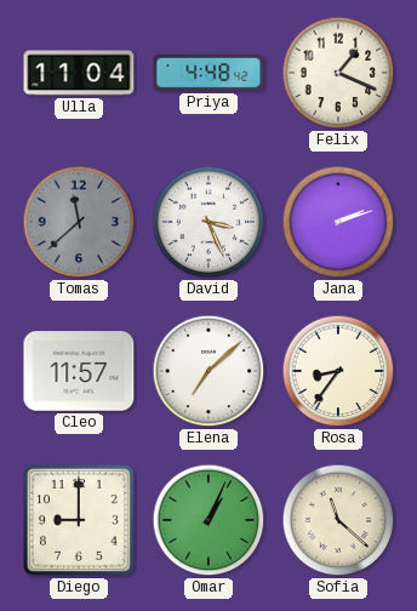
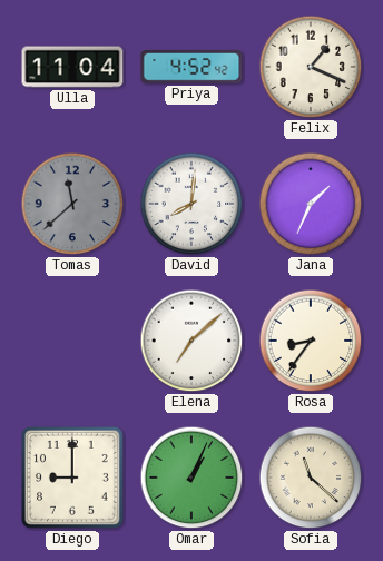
Priya: 4:48 -> 4:52
David: 3:26 -> 8:01
Jana: 2:12 -> 1:34
Cleo: 11:57 -> none
